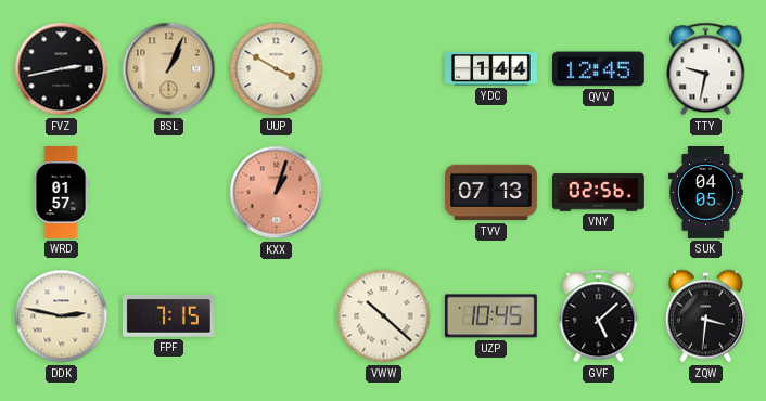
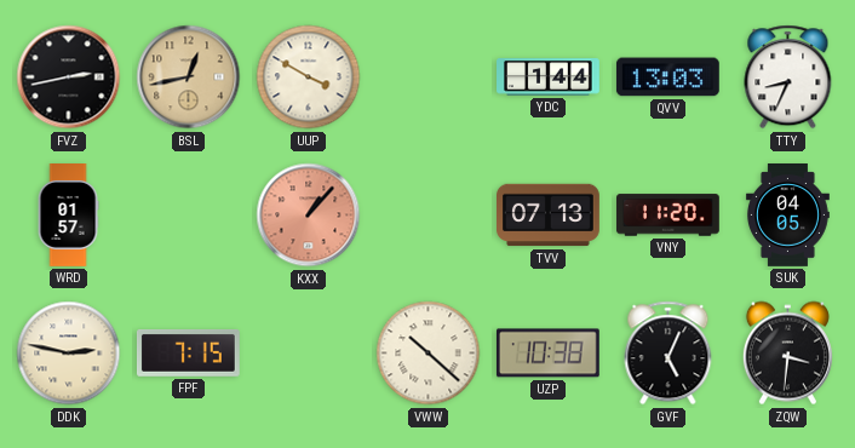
BSL: 1:04 -> 12:43
QVV: 12:45 -> 13:03
TTY: 9:32 -> 8:34
KXX: 1:03 -> 1:07
VNY: 02:56 -> 11:20
UZP: 10:45 -> 10:38
GVF: 5:08 -> 5:04
